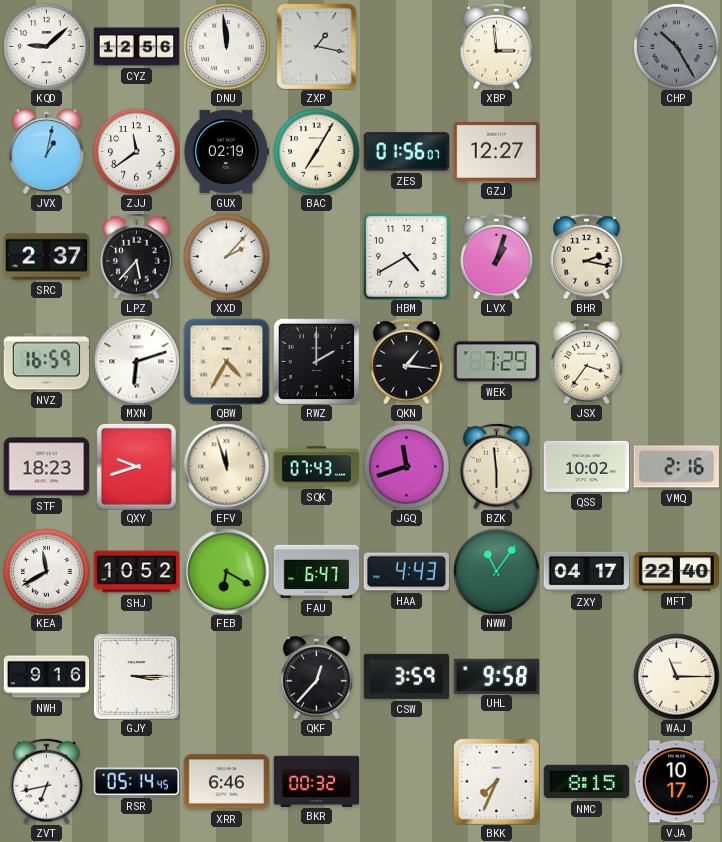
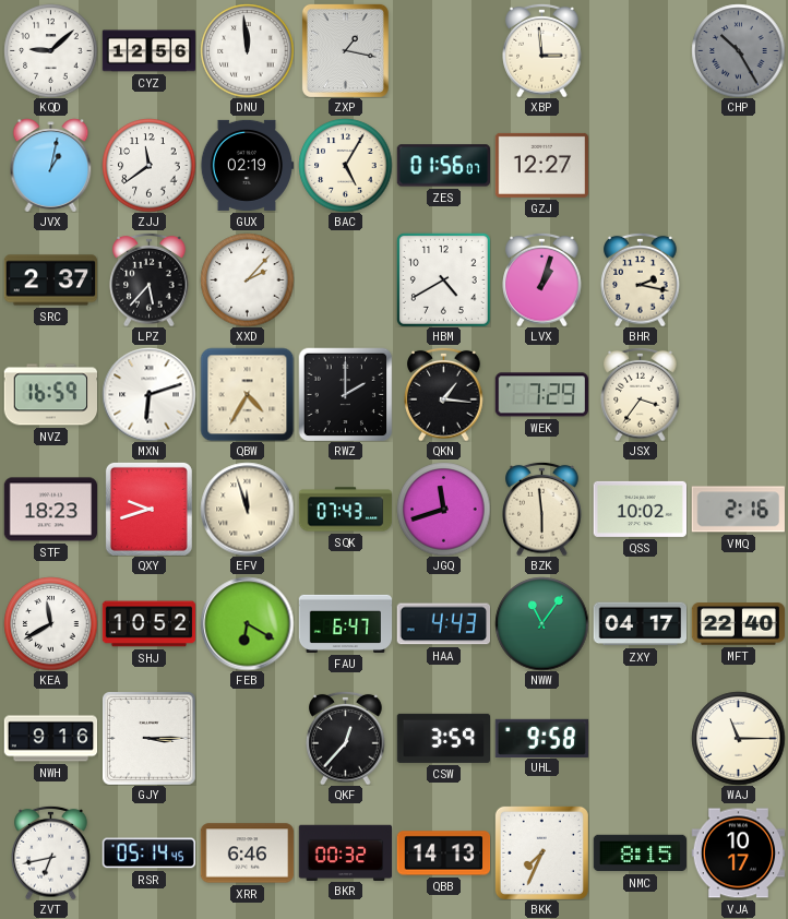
BAC: 7:05 -> 5:05
QBB: none -> 14:13
